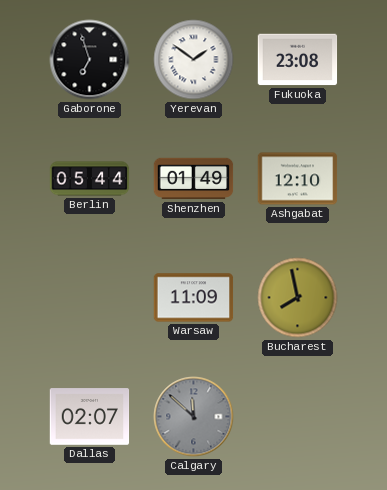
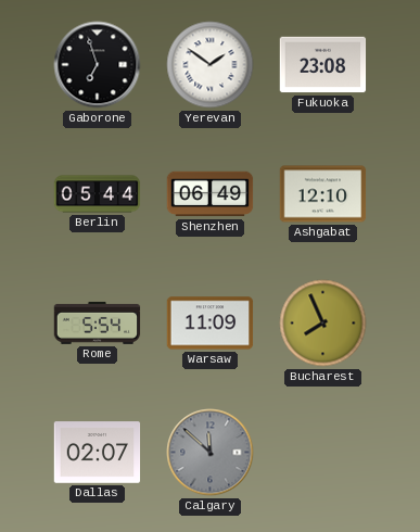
Shenzhen: 01:49 -> 06:49
Rome: none -> 5:54
Bucharest: 7:58 -> 7:56
